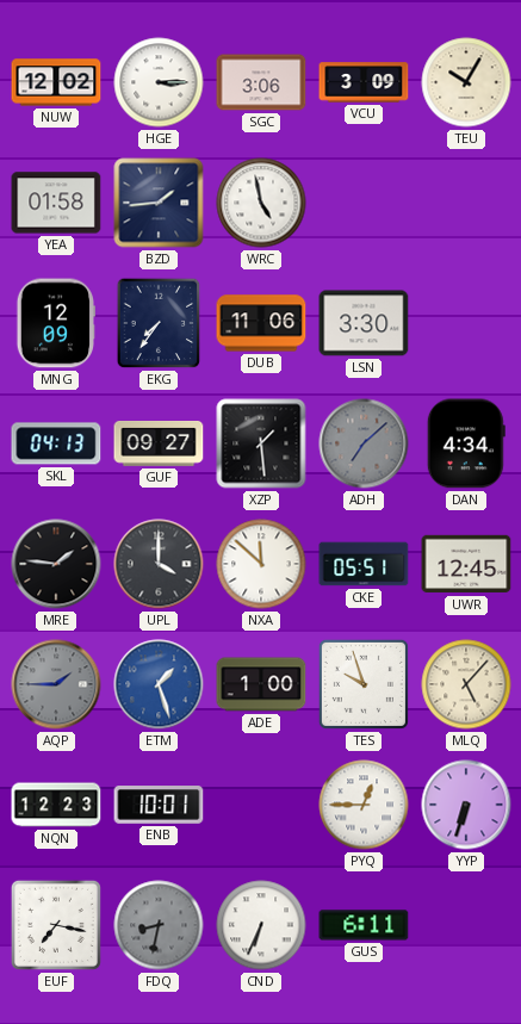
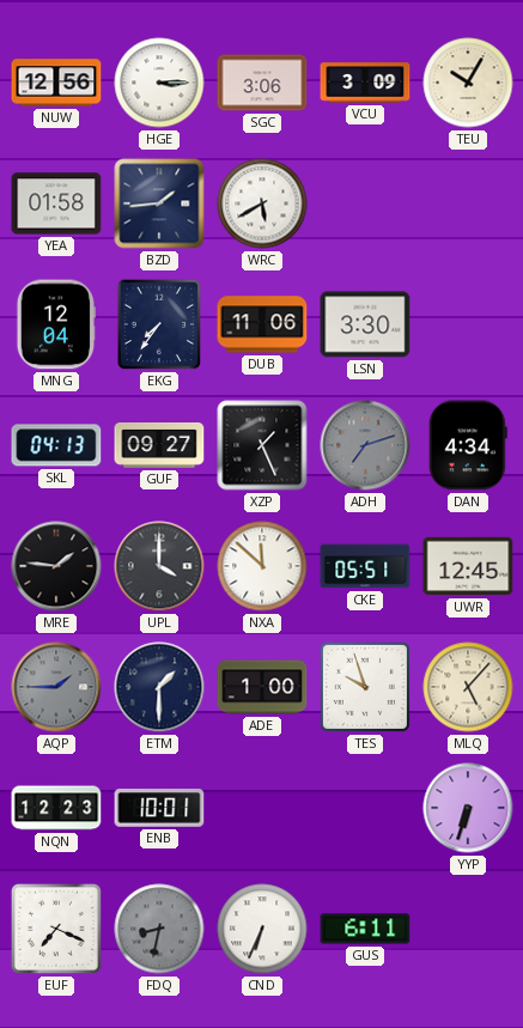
NUW: 12:02 -> 12:56
WRC: 4:58 -> 5:40
MNG: 12:09 -> 12:04
XZP: 1:29 -> 1:26
ADH: 7:08 -> 7:12
ETM: 1:27 -> 1:30
ETM dial: blue -> navy
PYQ: 12:45 -> none
EUF: 7:17 -> 7:19
